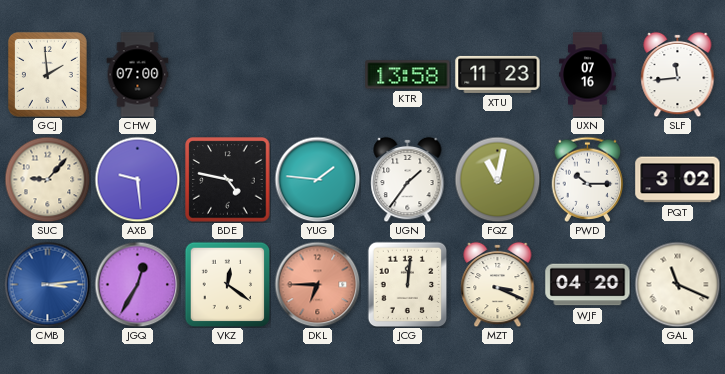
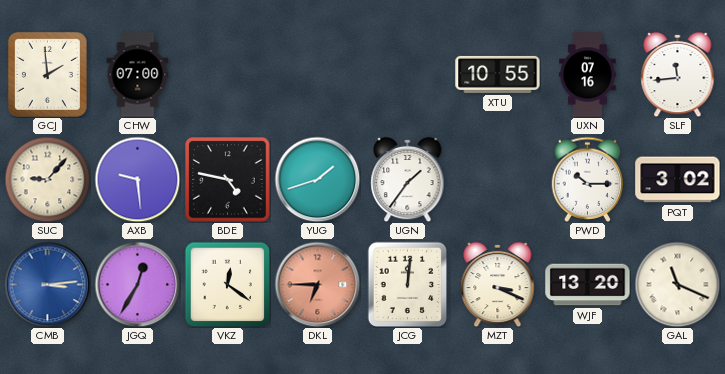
KTR: 13:58 -> none
XTU: 11:23 -> 10:55
YUG: 1:46 -> 1:42
FQZ: 11:02 -> none
WJF: 04:20 -> 13:20
